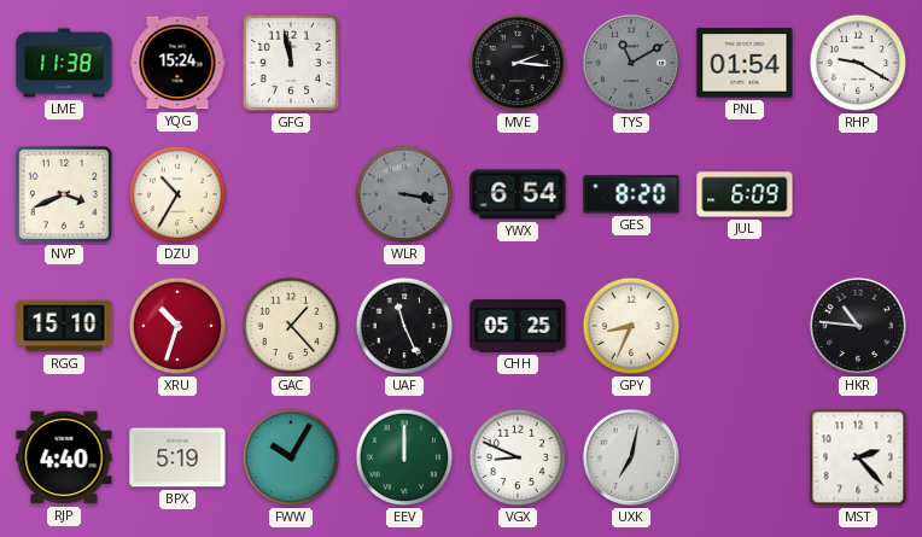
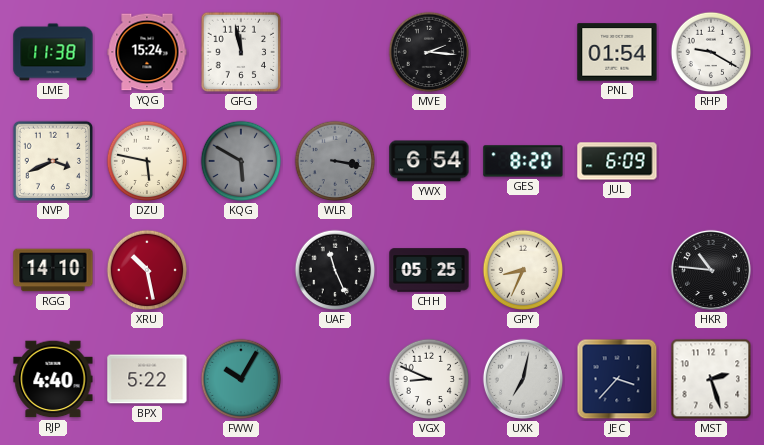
TYS: 11:10 -> none
DZU: 10:35 -> 5:47
KQG: none -> 5:50
RGG: 15:10 -> 14:10
XRU: 10:33 -> 10:28
GAC: 1:23 -> none
BPX: 5:19 -> 5:22
EEV: 12:00 -> none
JEC: none -> 3:37
MST: 2:23 -> 2:27
